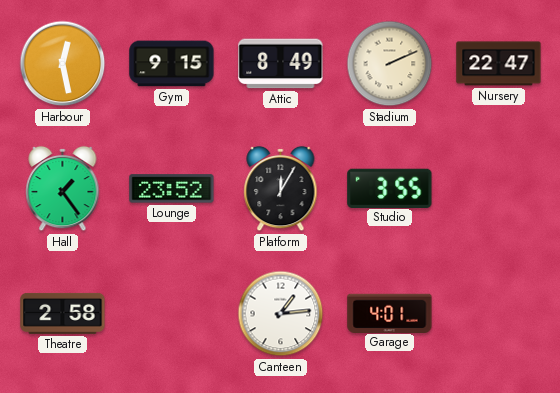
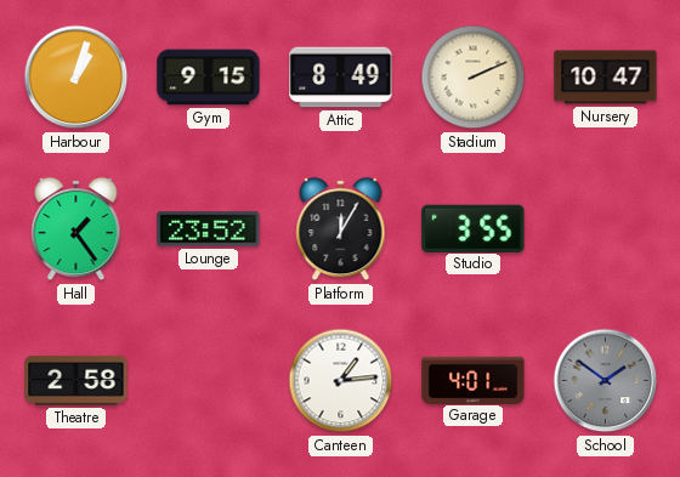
Harbour: 12:28 -> 1:03
Nursery: 22:47 -> 10:47
School: none -> 1:51
